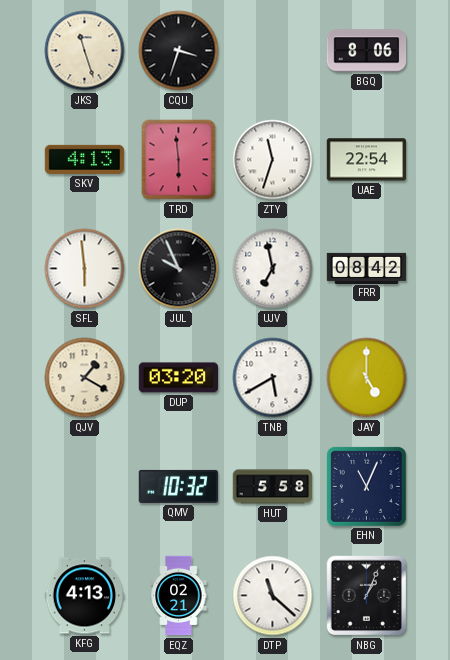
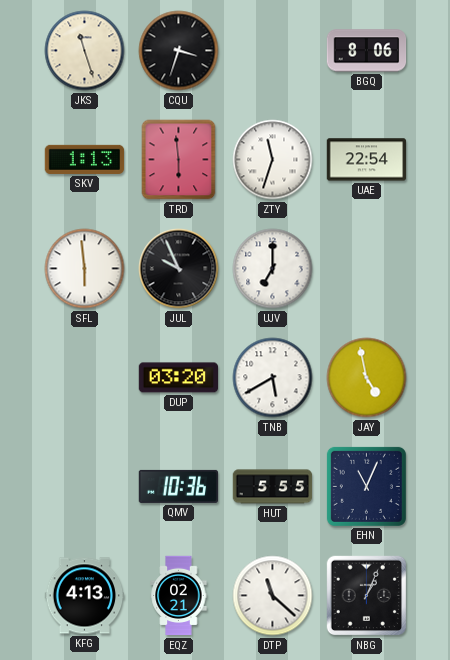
SKV: 4:13 -> 1:13
UJV: 6:58 -> 7:00
FRR: 08:42 -> none
QJV: 1:20 -> none
JAY: 5:00 -> 4:58
QMV: 10:32 -> 10:36
HUT: 5:58 -> 5:55
